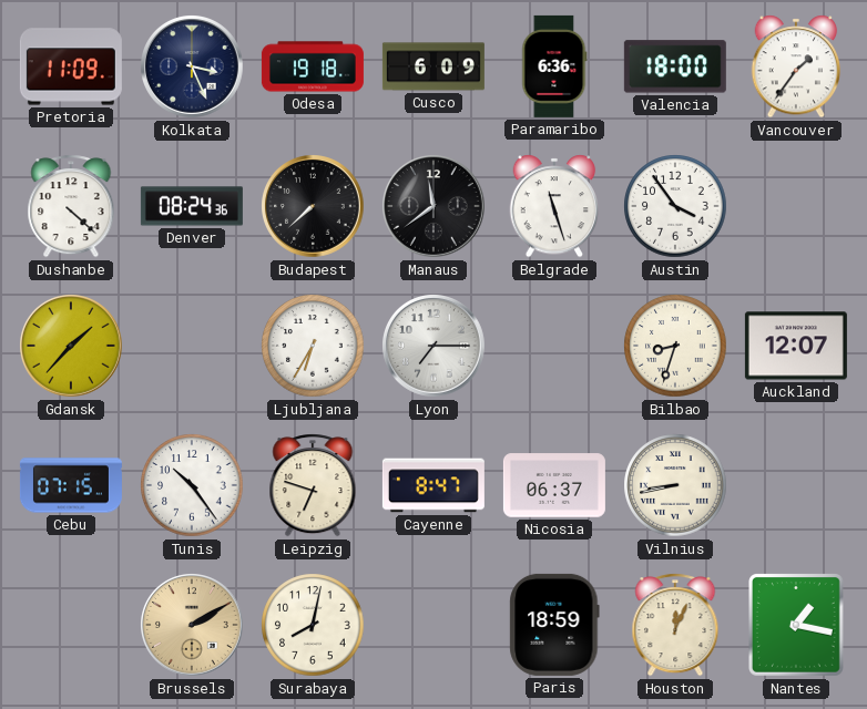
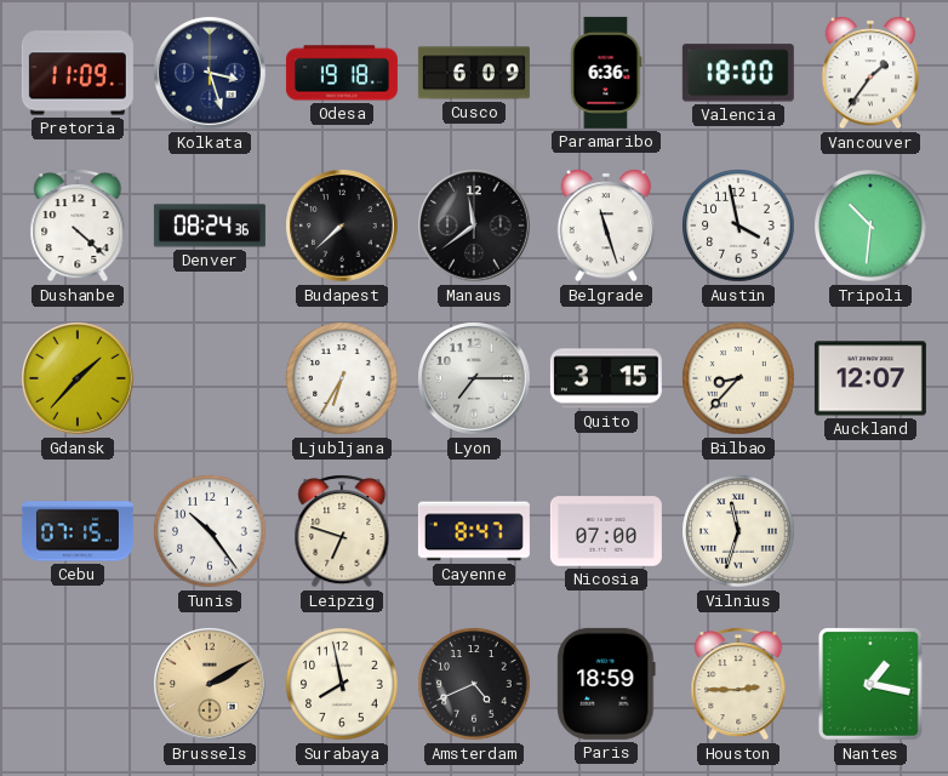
Kolkata: 3:26 -> 3:27
Austin: 3:54 -> 3:58
Tripoli: none -> 10:31
Quito: none -> 3:15
Bilbao: 8:33 -> 8:37
Nicosia: 06:37 -> 07:00
Vilnius: 8:43 -> 11:33
Surabaya: 8:02 -> 7:58
Amsterdam: none -> 4:41
Houston: 12:04 -> 2:45
